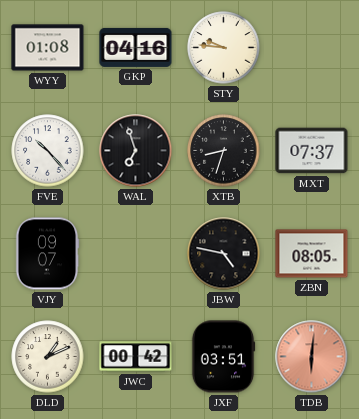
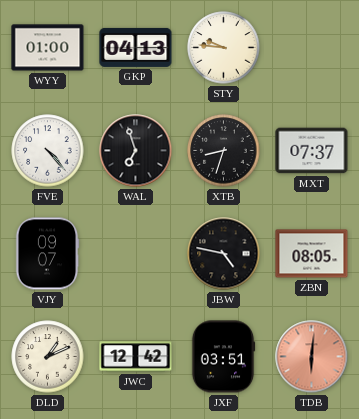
WYY: 01:08 -> 01:00
GKP: 04:16 -> 04:13
FVE: 10:23 -> 4:23
JWC: 00:42 -> 12:42
